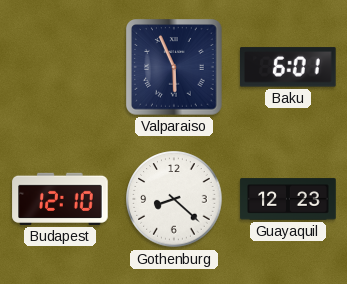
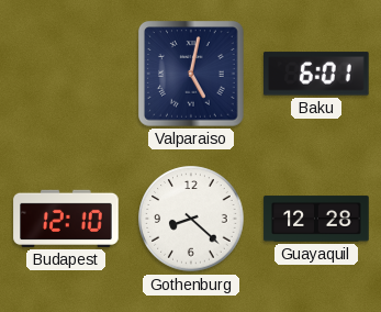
Valparaiso: 5:56 -> 5:02
Guayaquil: 12:23 -> 12:28
